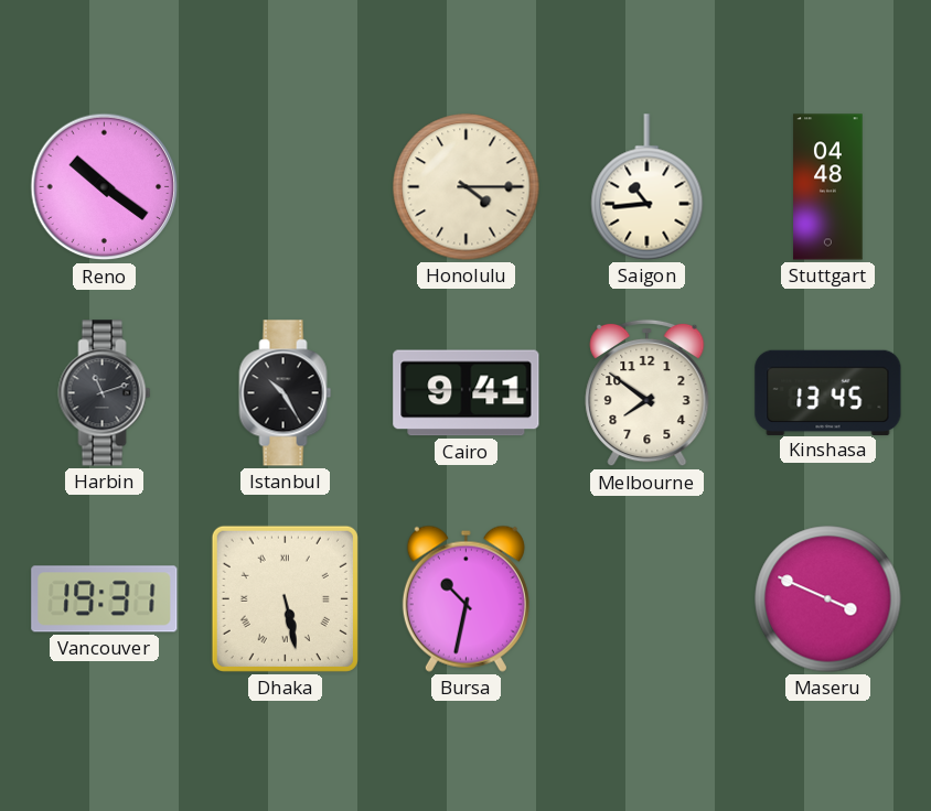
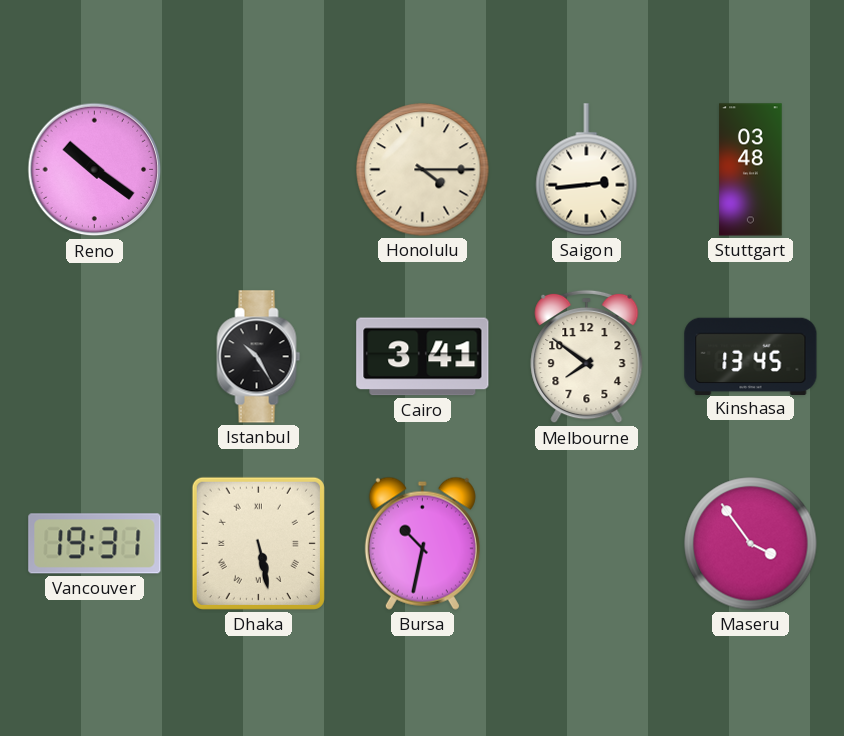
Saigon: 10:44 -> 2:44
Stuttgart: 04:48 -> 03:48
Harbin: 11:12 -> none
Cairo: 9:41 -> 3:41
Maseru: 3:49 -> 3:54
